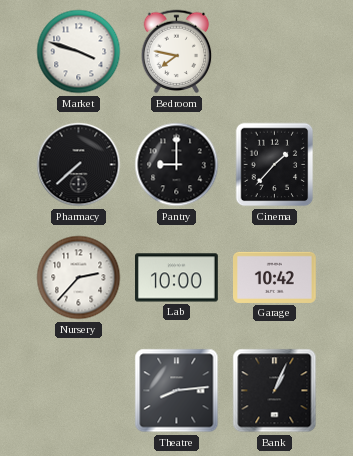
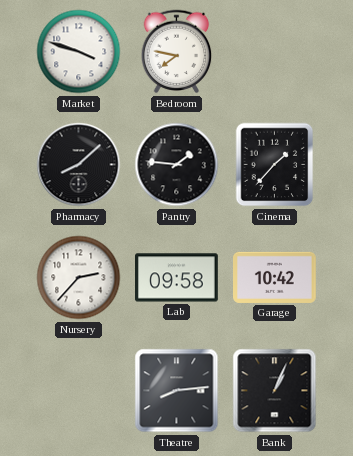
Pharmacy: 7:38 -> 8:08
Pantry: 9:00 -> 1:46
Lab: 10:00 -> 09:58
